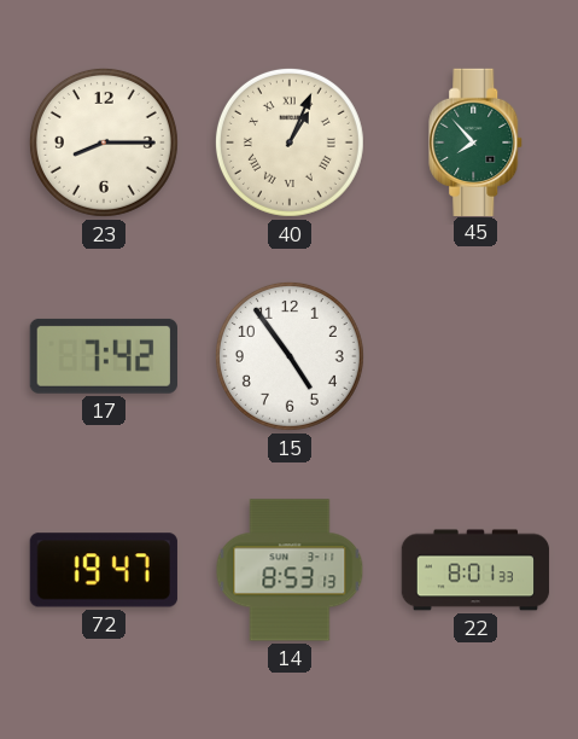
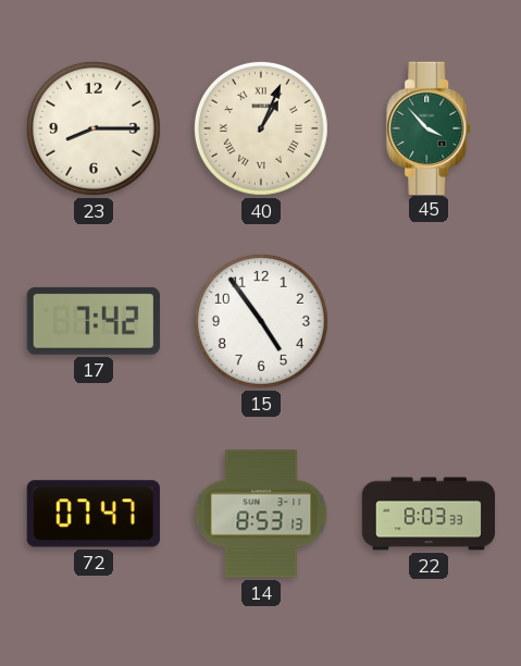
45: 7:53 -> 3:53
72: 19:47 -> 07:47
22: 8:01 -> 8:03
